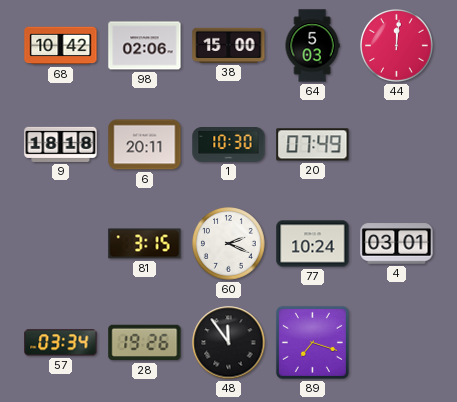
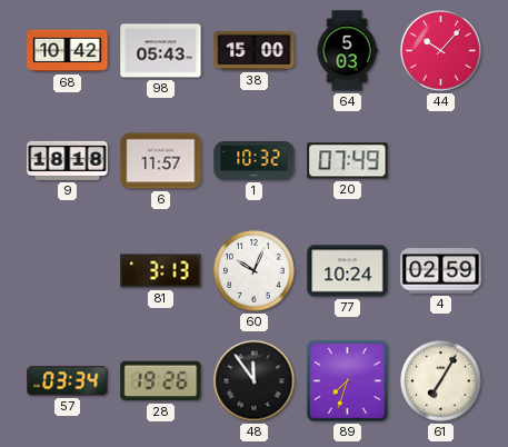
98: 02:06 -> 05:43
44: 12:01 -> 10:07
6: 20:11 -> 11:57
1: 10:30 -> 10:32
81: 3:15 -> 3:13
60: 2:19 -> 10:04
4: 03:01 -> 02:59
89: 7:18 -> 7:33
61: none -> 7:05
